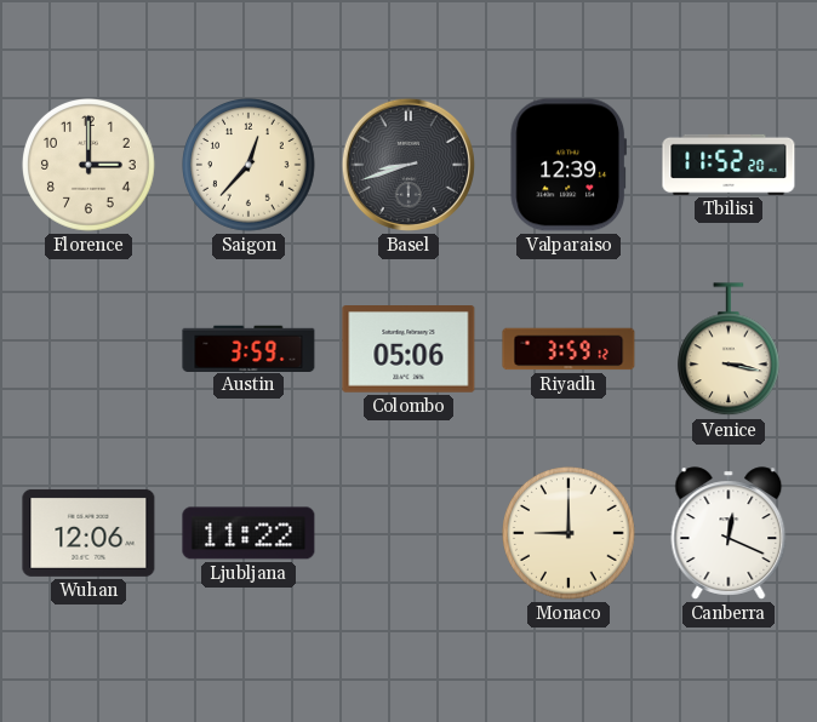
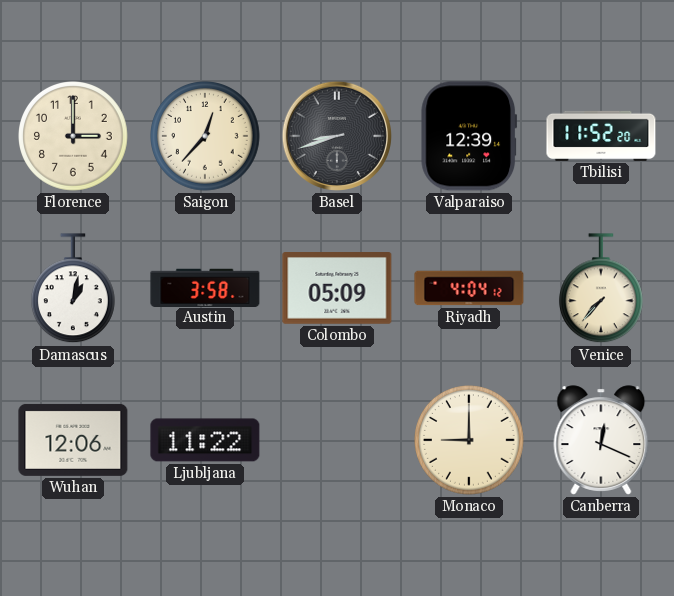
Damascus: none -> 1:02
Austin: 3:59 -> 3:58
Colombo: 05:06 -> 05:09
Riyadh: 3:59 -> 4:04
Venice: 3:17 -> 7:37
